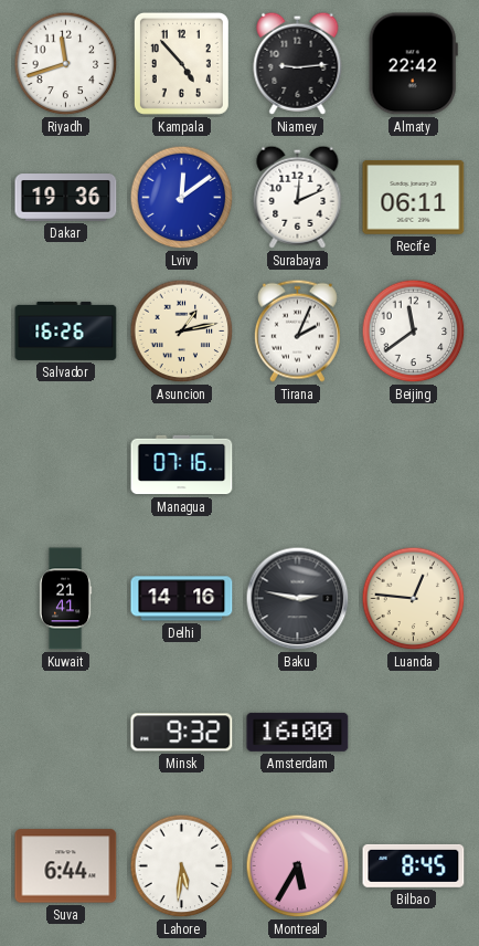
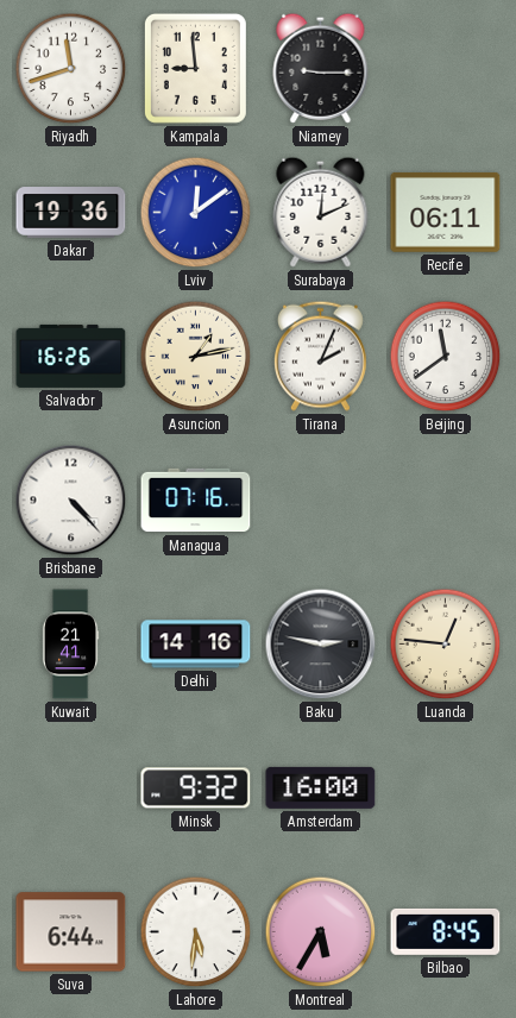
Kampala: 4:53 -> 8:59
Niamey: 9:14 -> 9:15
Almaty: 22:42 -> none
Brisbane: none -> 4:23
